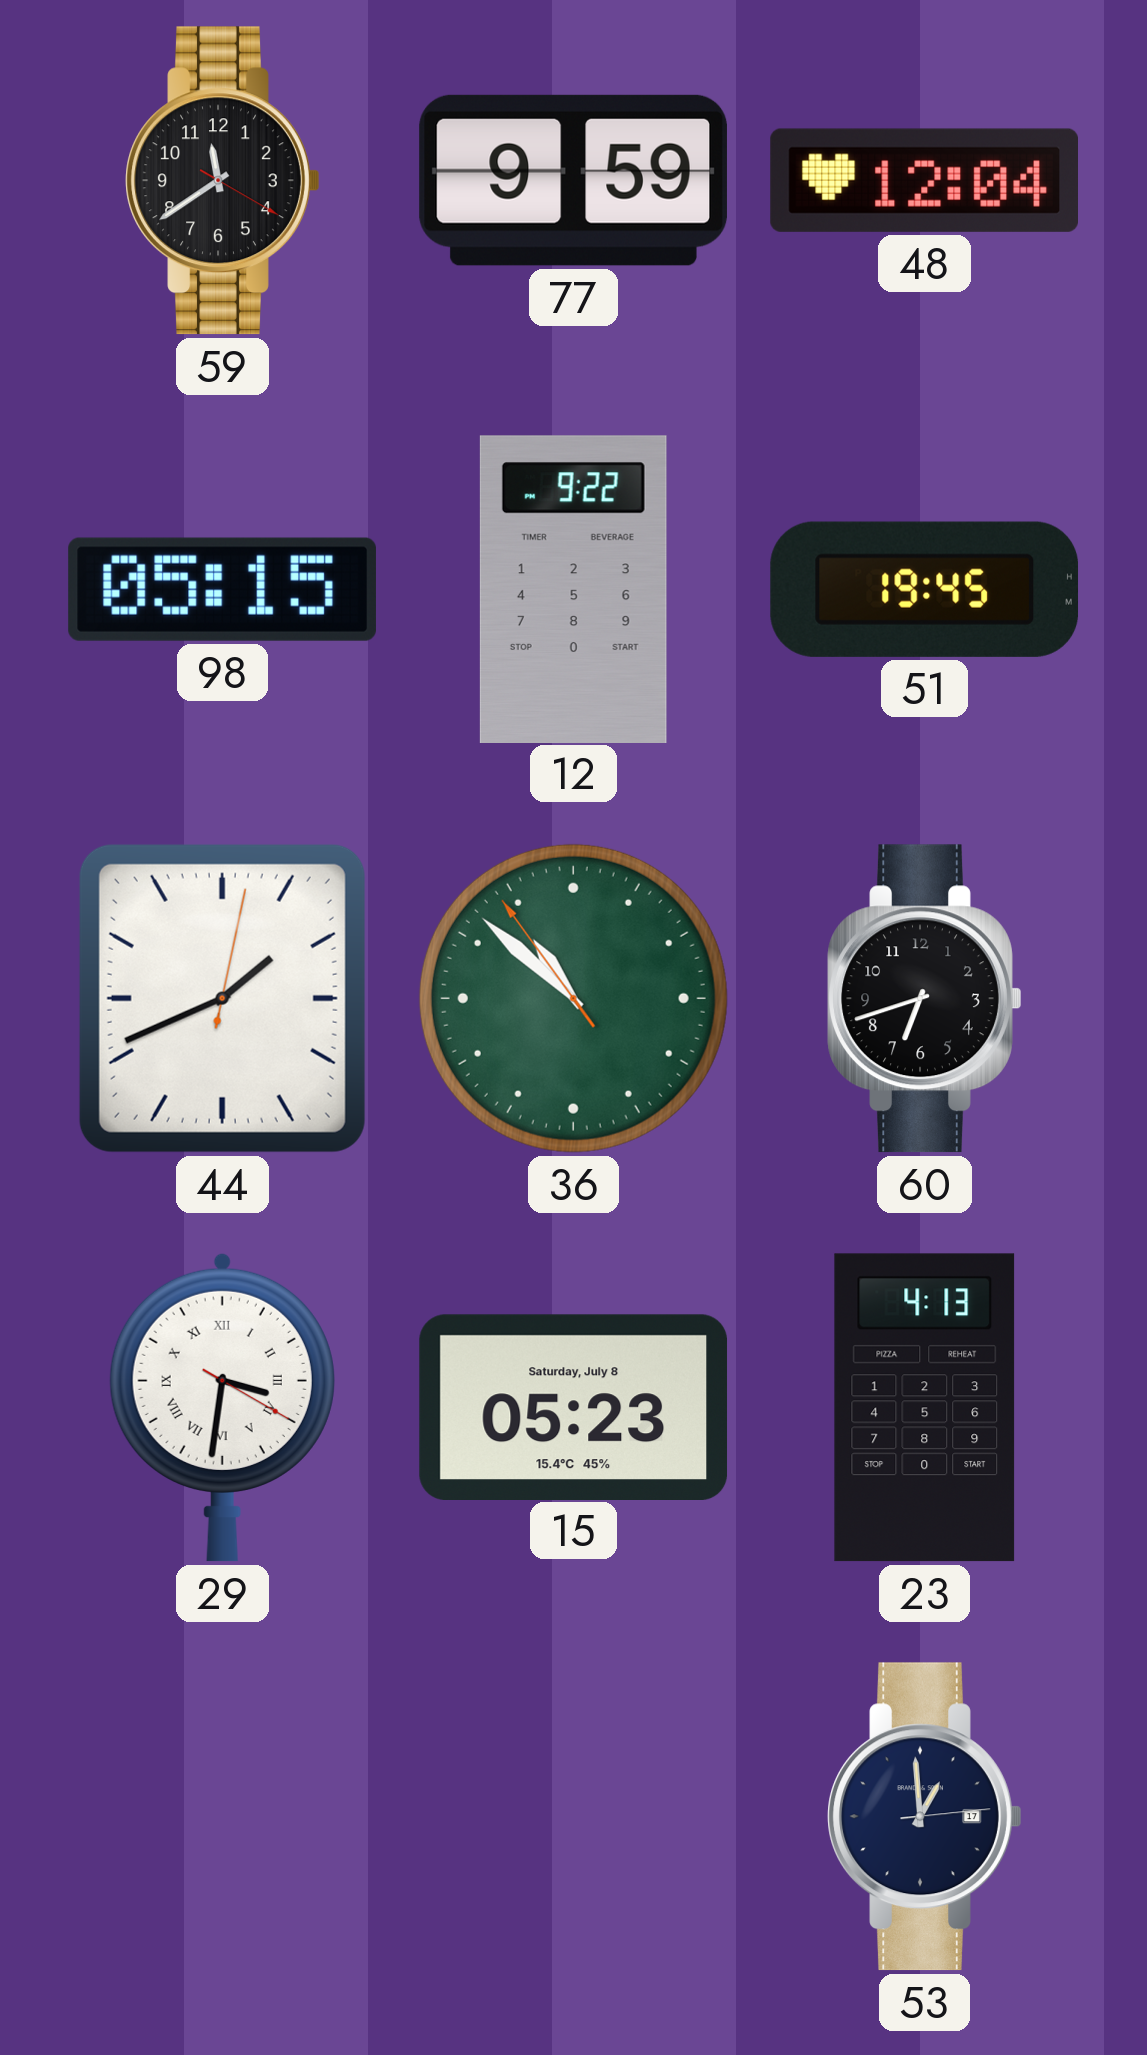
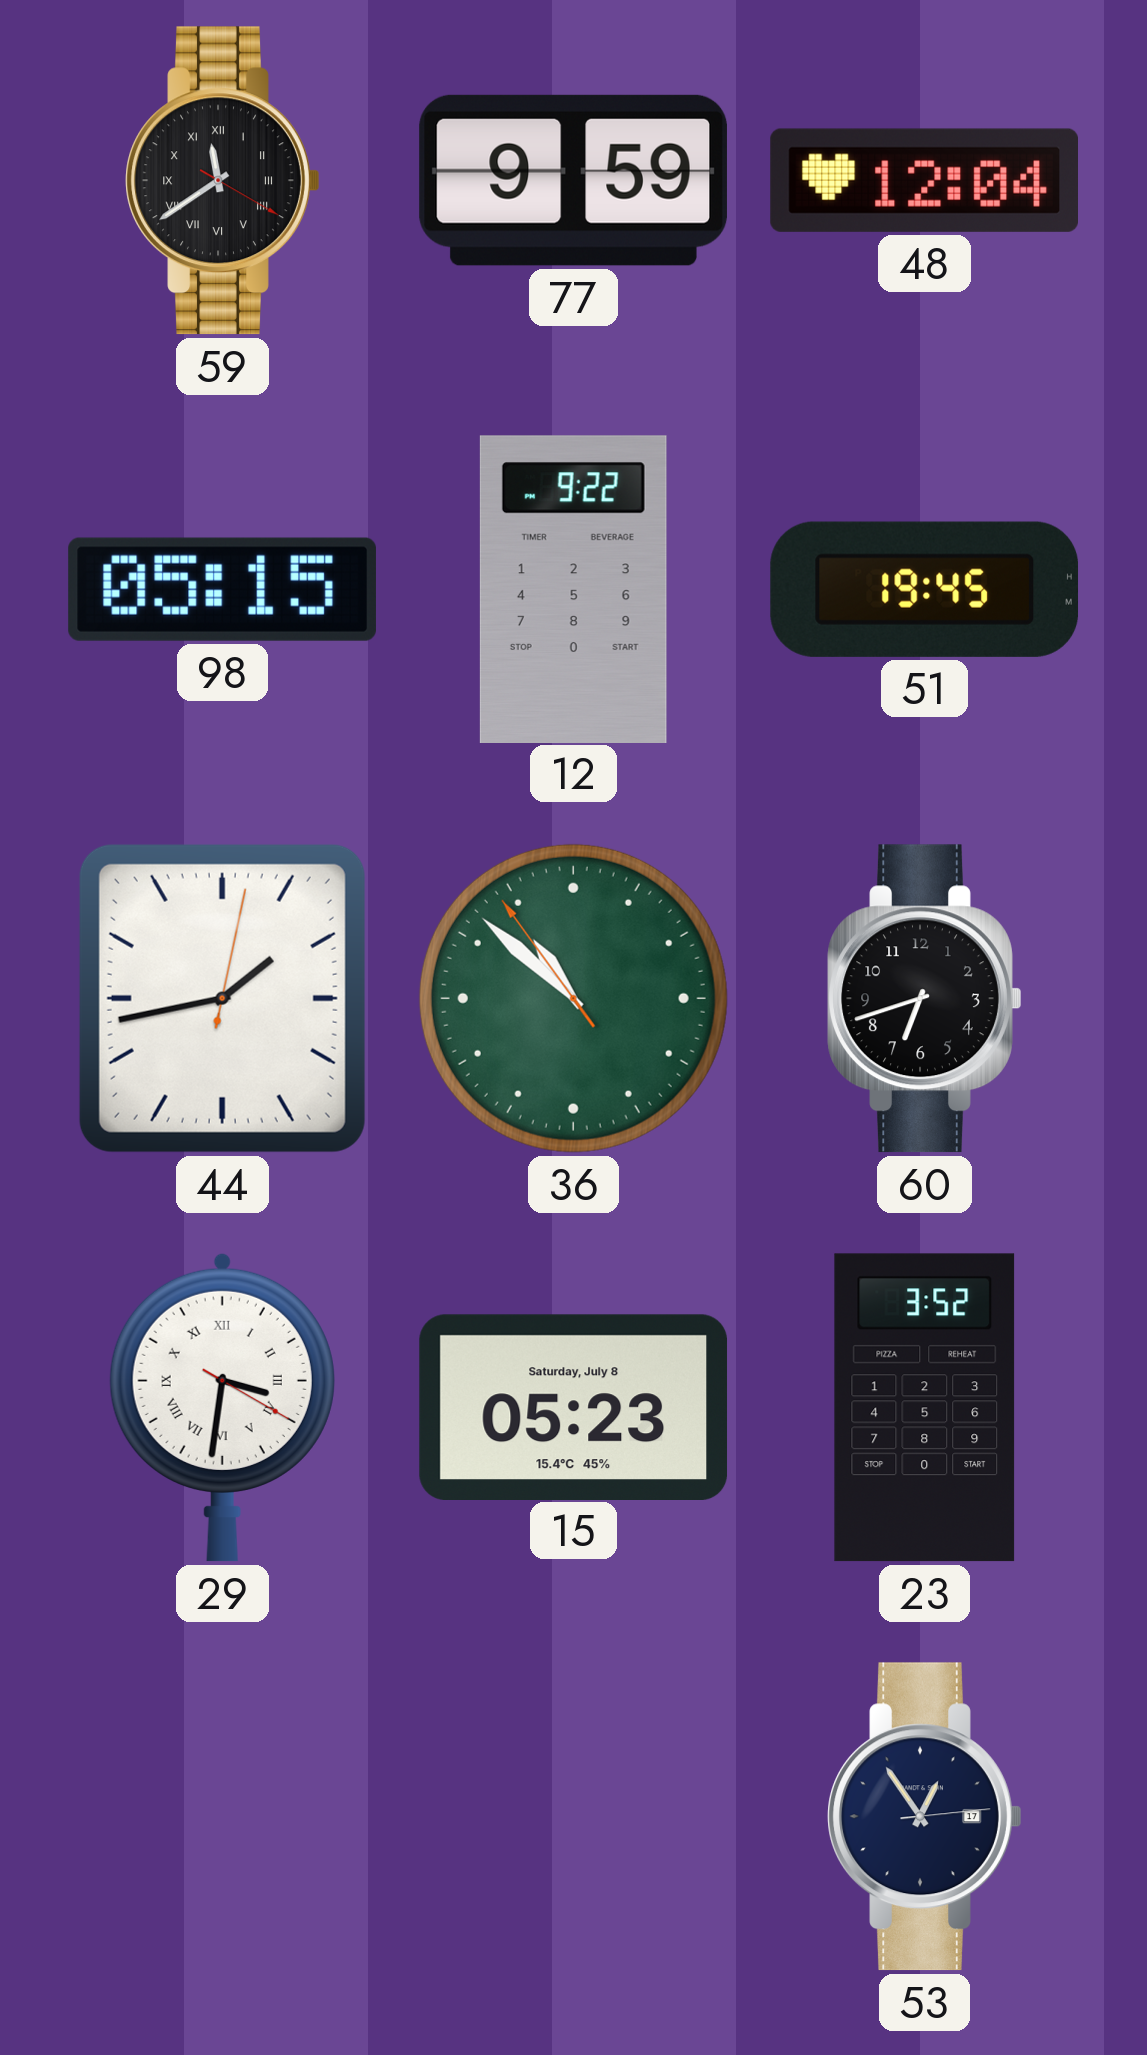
59 numerals: Arabic -> Roman
44: 1:41 -> 1:43
23: 4:13 -> 3:52
53: 12:59 -> 12:54
